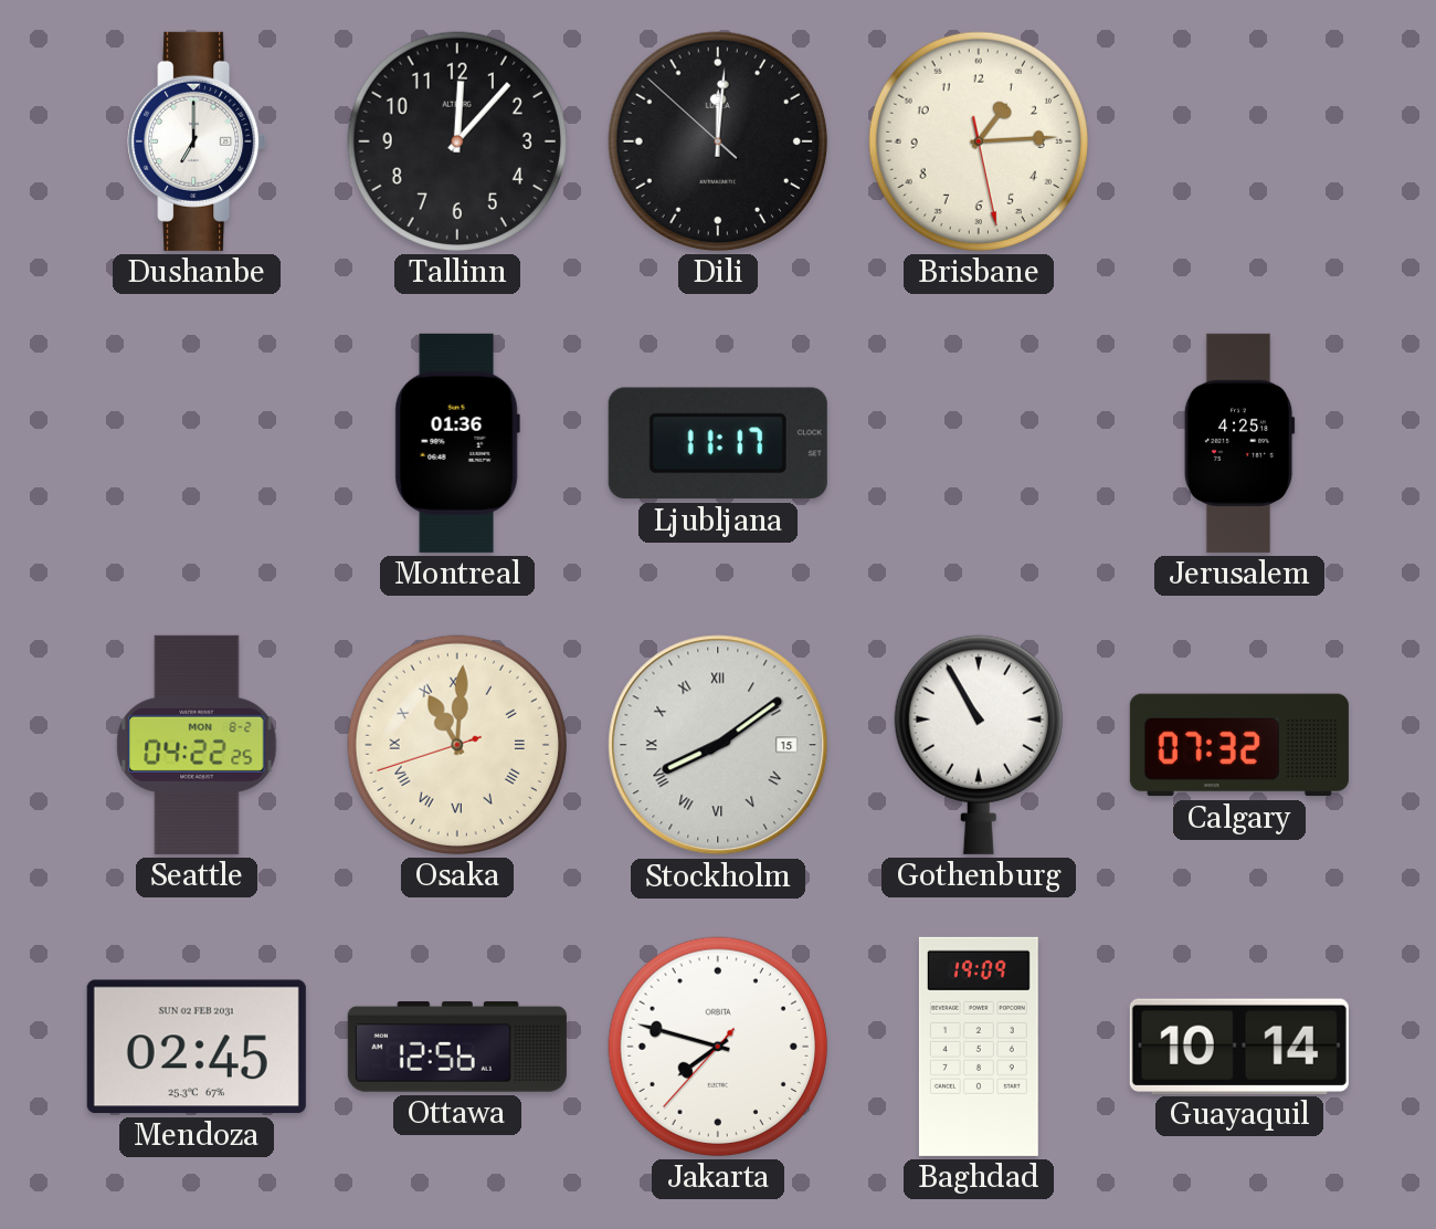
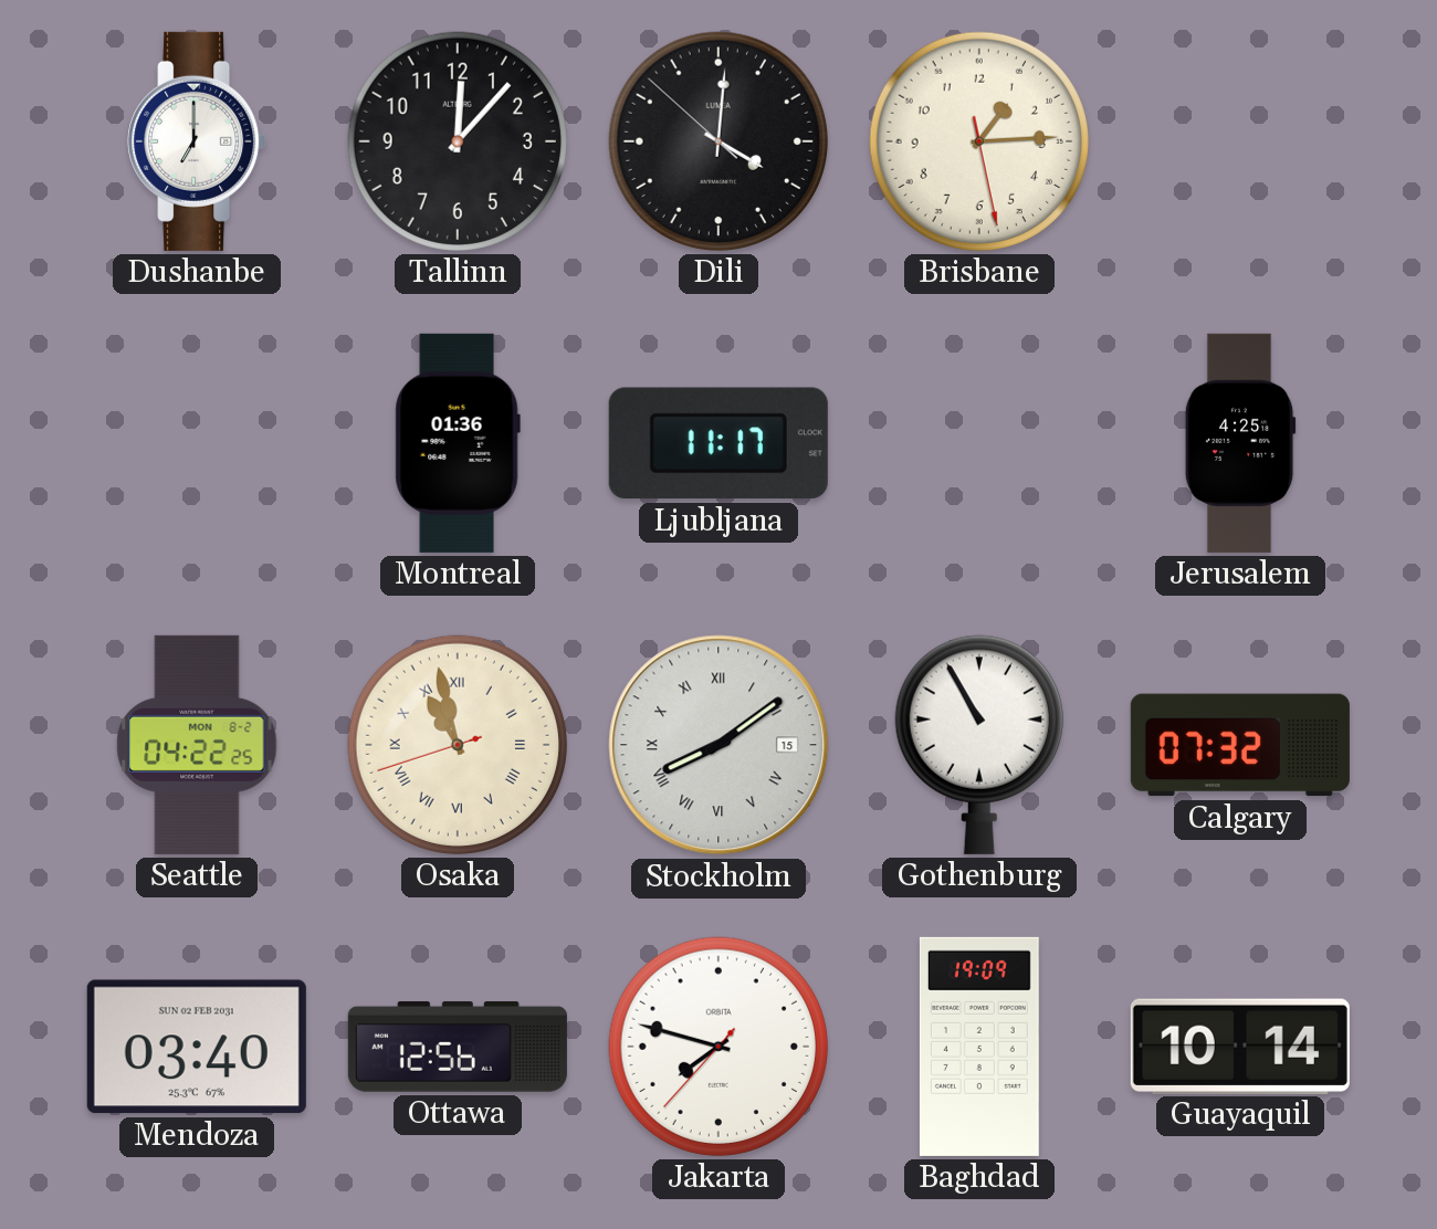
Dili: 12:00 -> 4:00
Osaka: 11:00 -> 10:57
Mendoza: 02:45 -> 03:40
